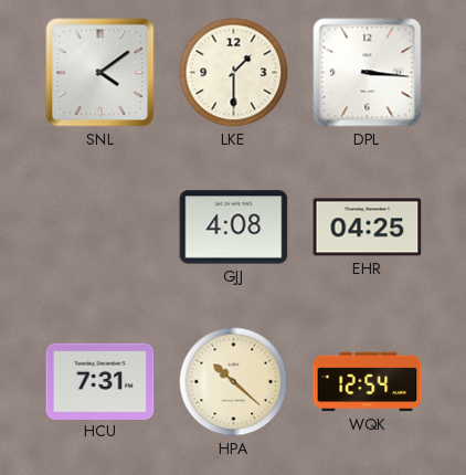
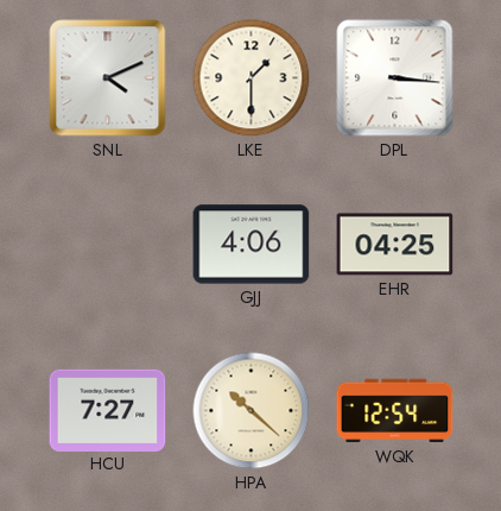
SNL: 4:09 -> 4:11
GJJ: 4:08 -> 4:06
HCU: 7:31 -> 7:27
